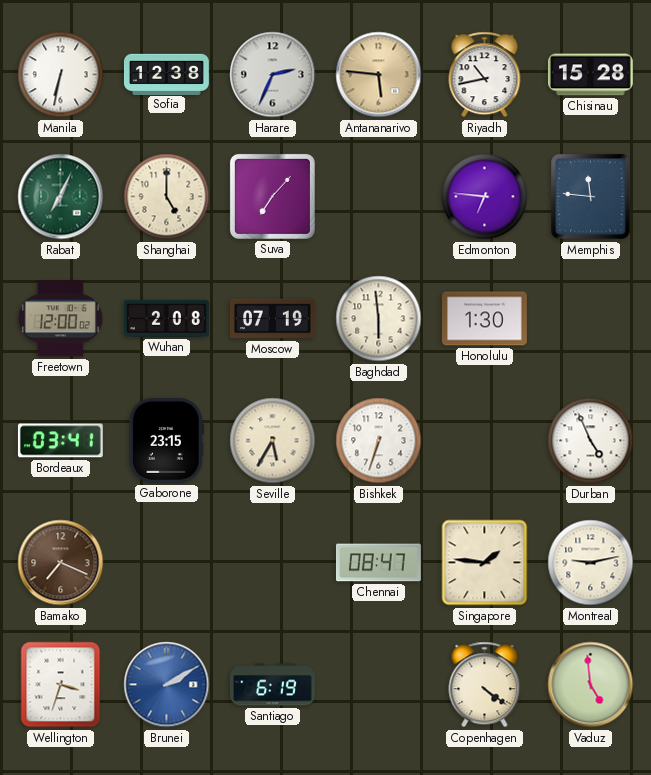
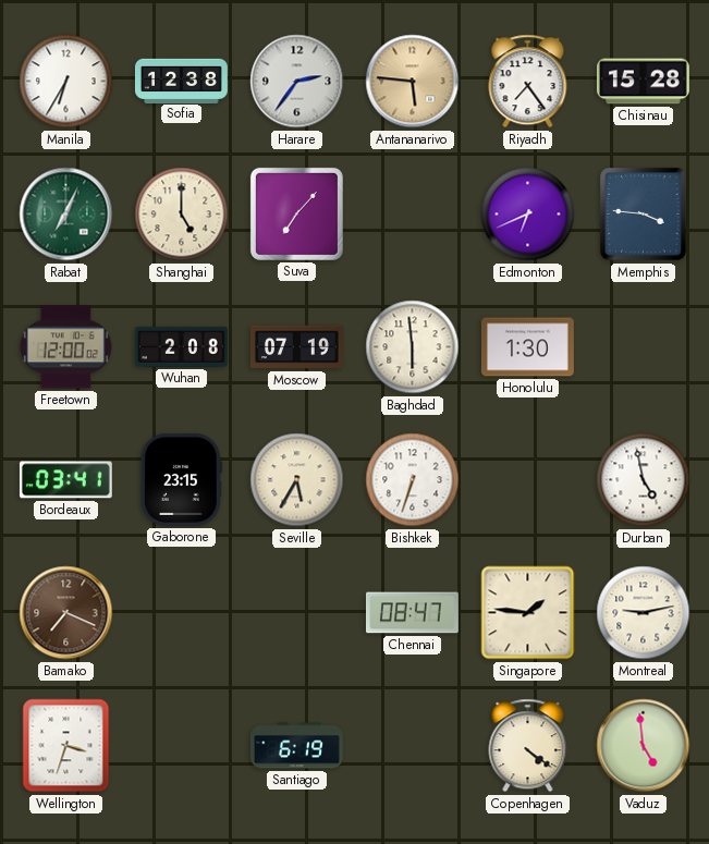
Manila: 6:32 -> 6:35
Harare: 2:34 -> 2:36
Riyadh: 10:43 -> 7:24
Edmonton: 6:46 -> 6:41
Memphis: 11:46 -> 3:46
Durban: 4:56 -> 4:58
Brunei: 2:10 -> none
